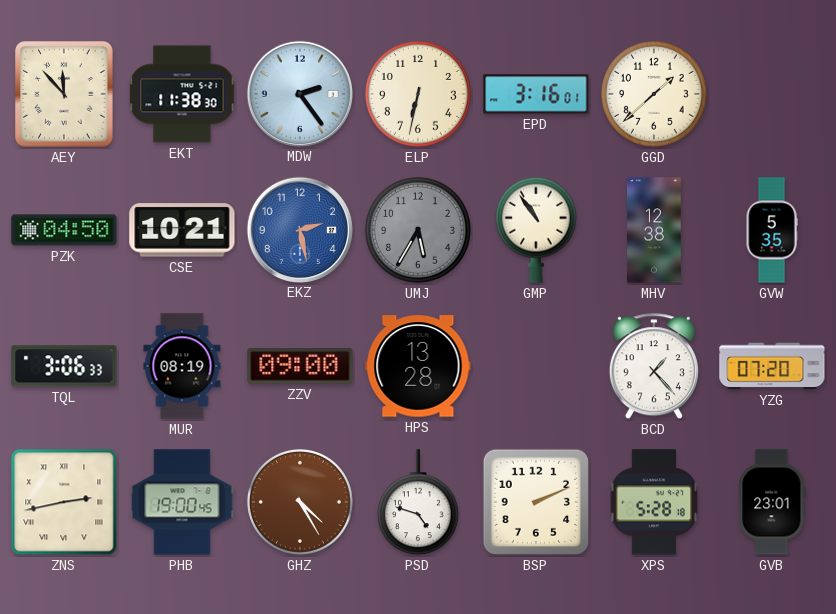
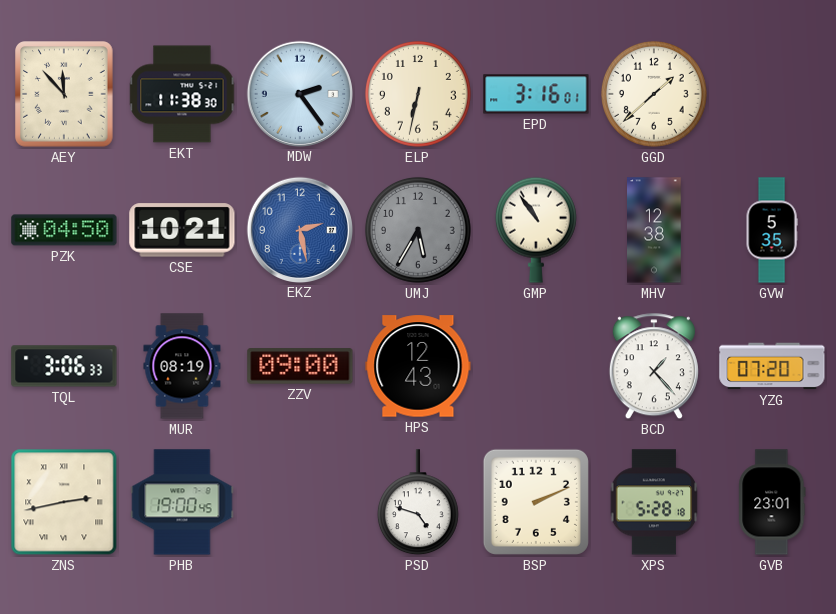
HPS: 13:28 -> 12:43
GHZ: 4:25 -> none
